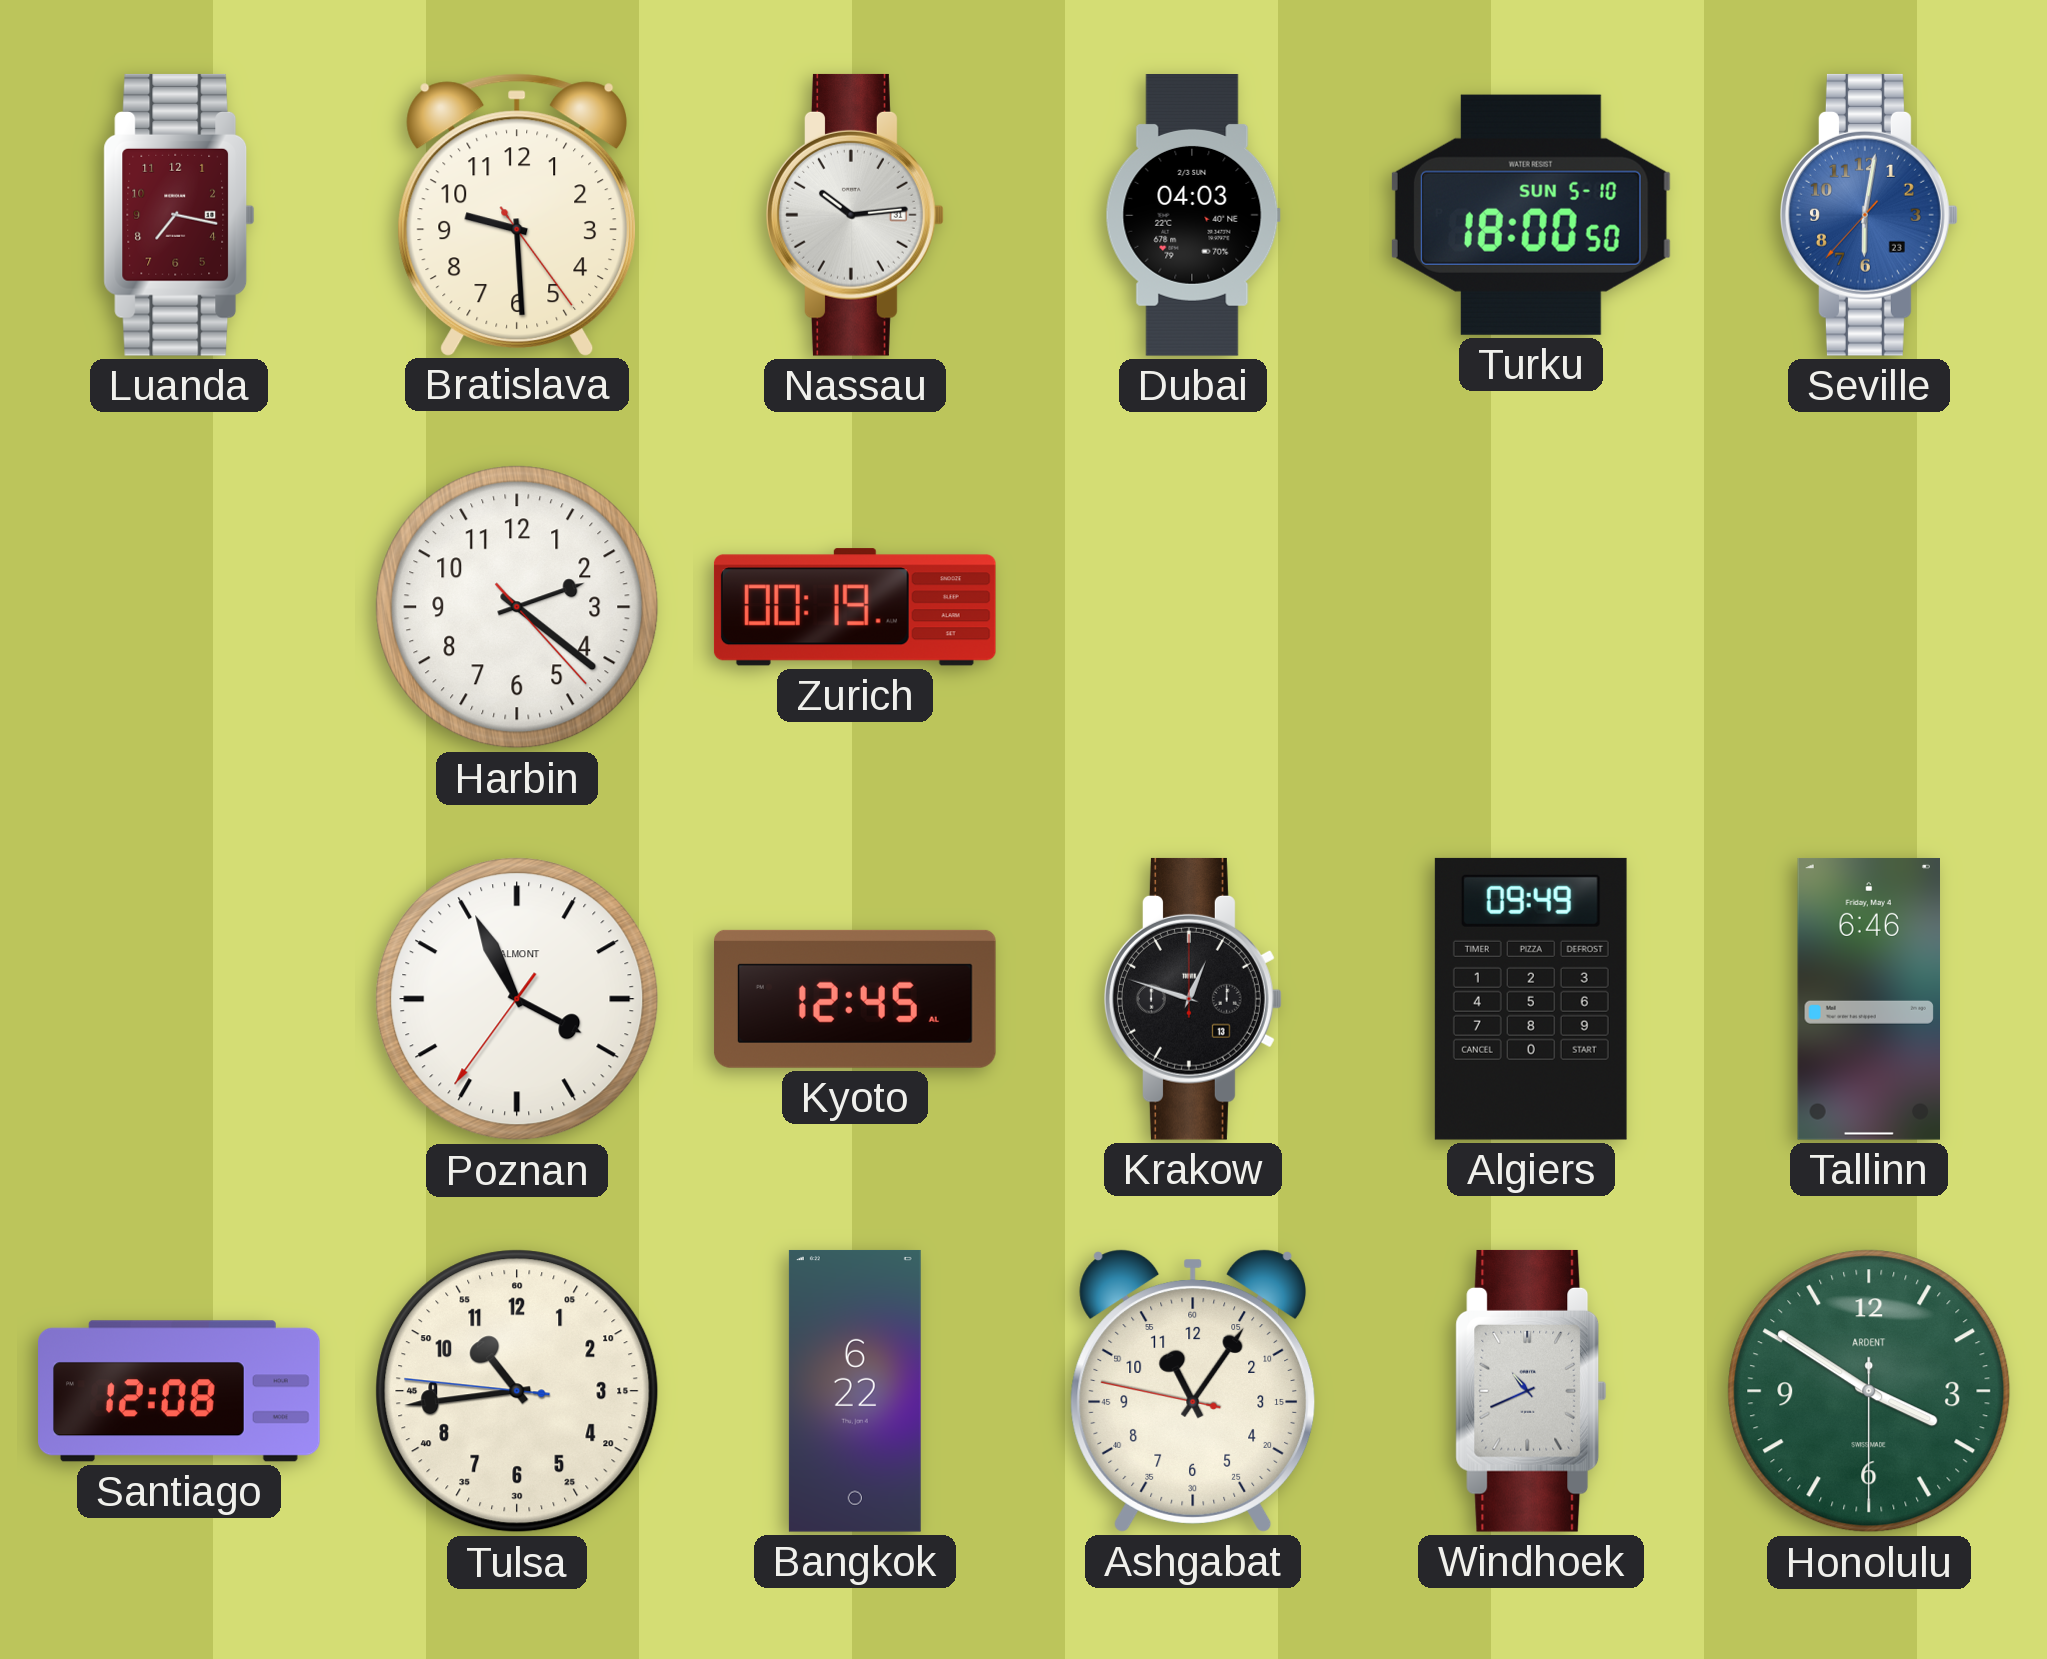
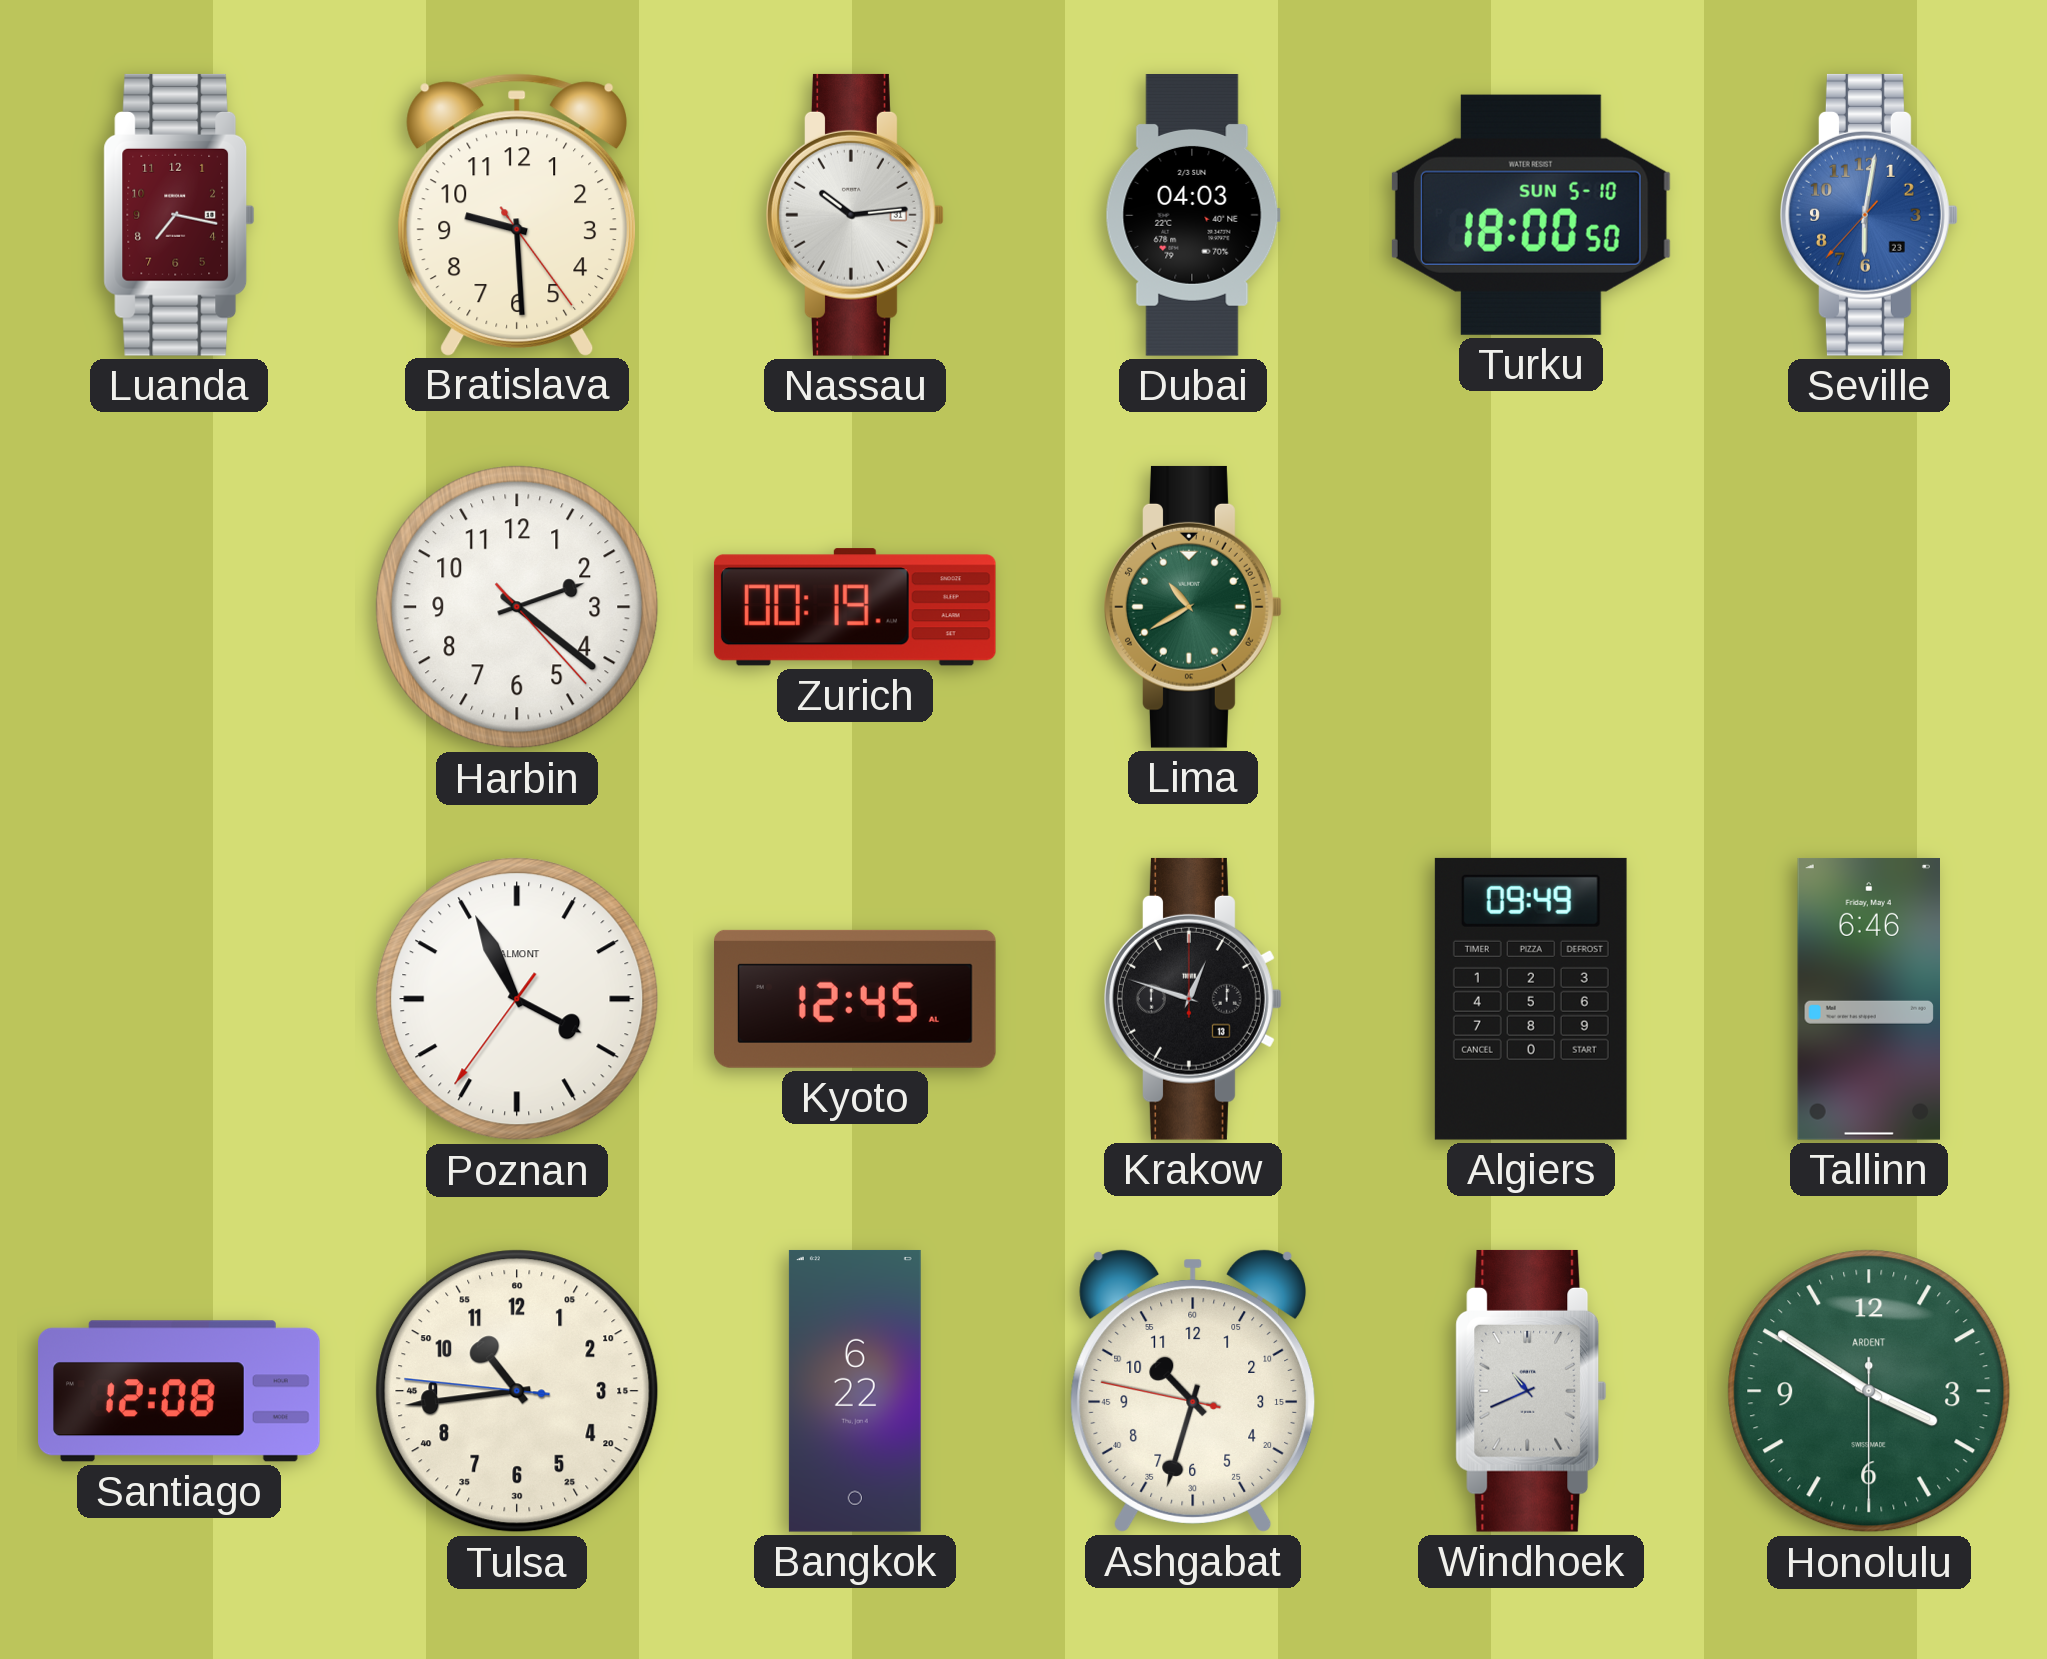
Lima: none -> 10:40
Ashgabat: 11:05 -> 10:32
